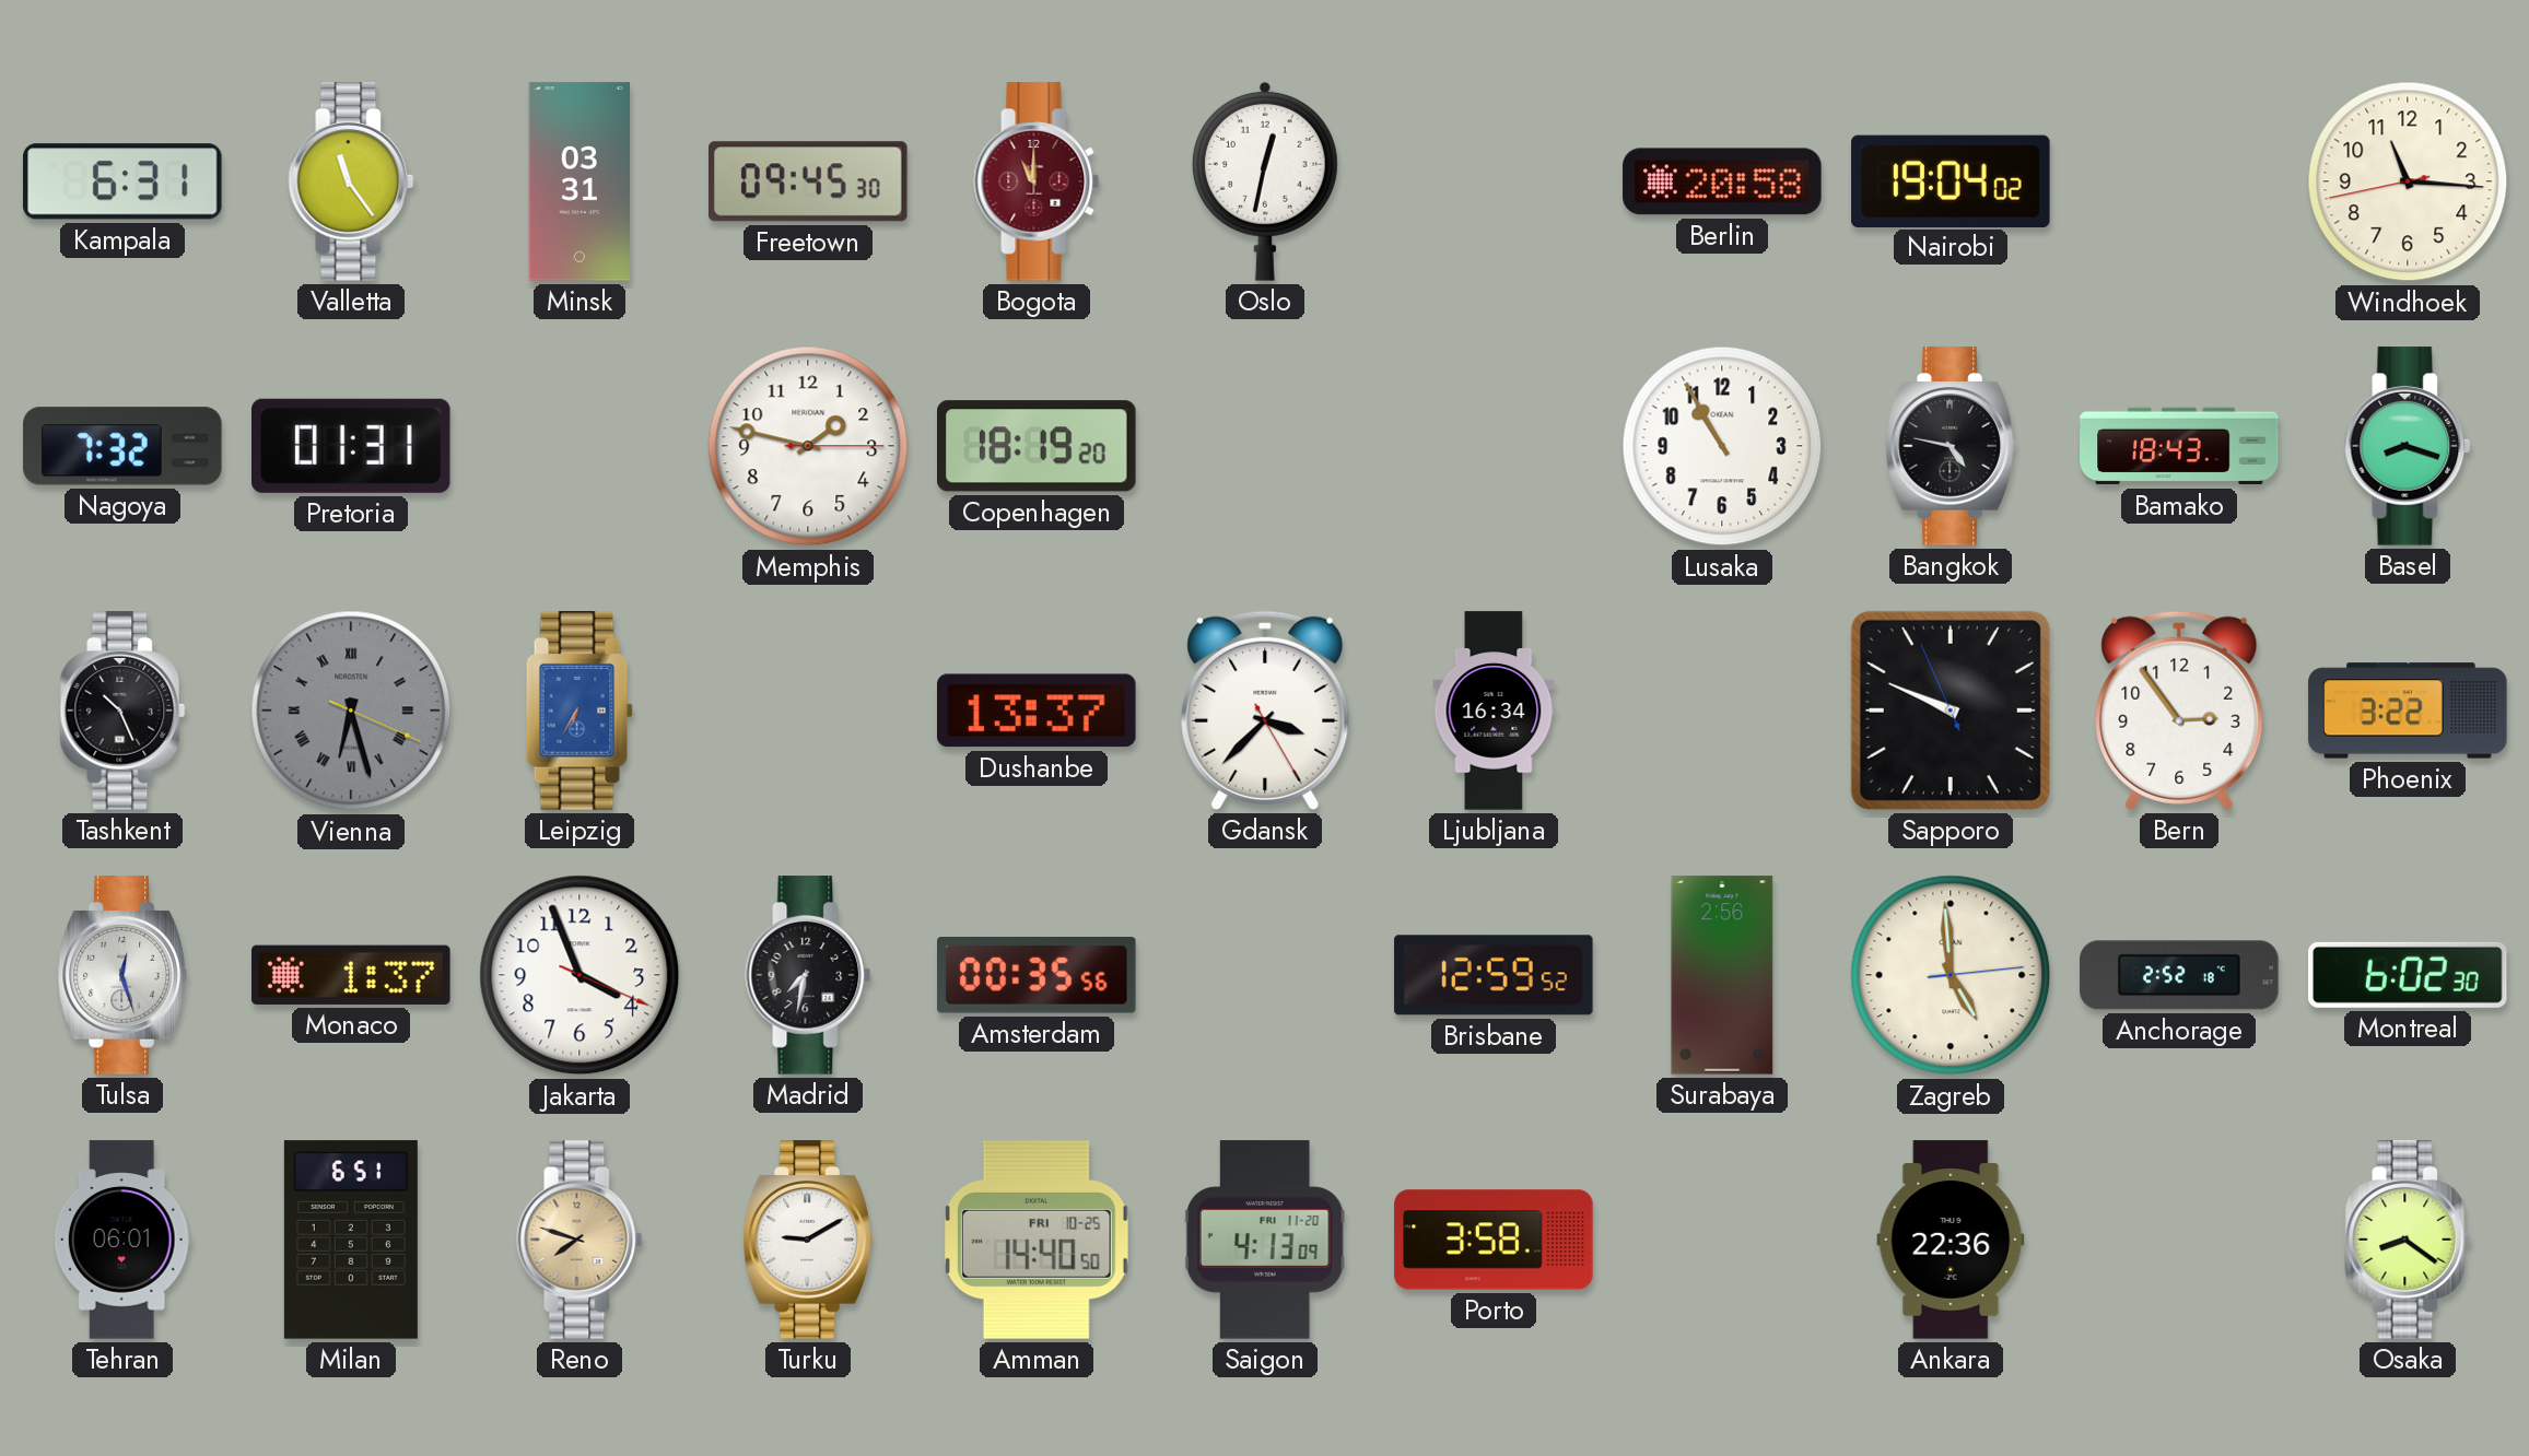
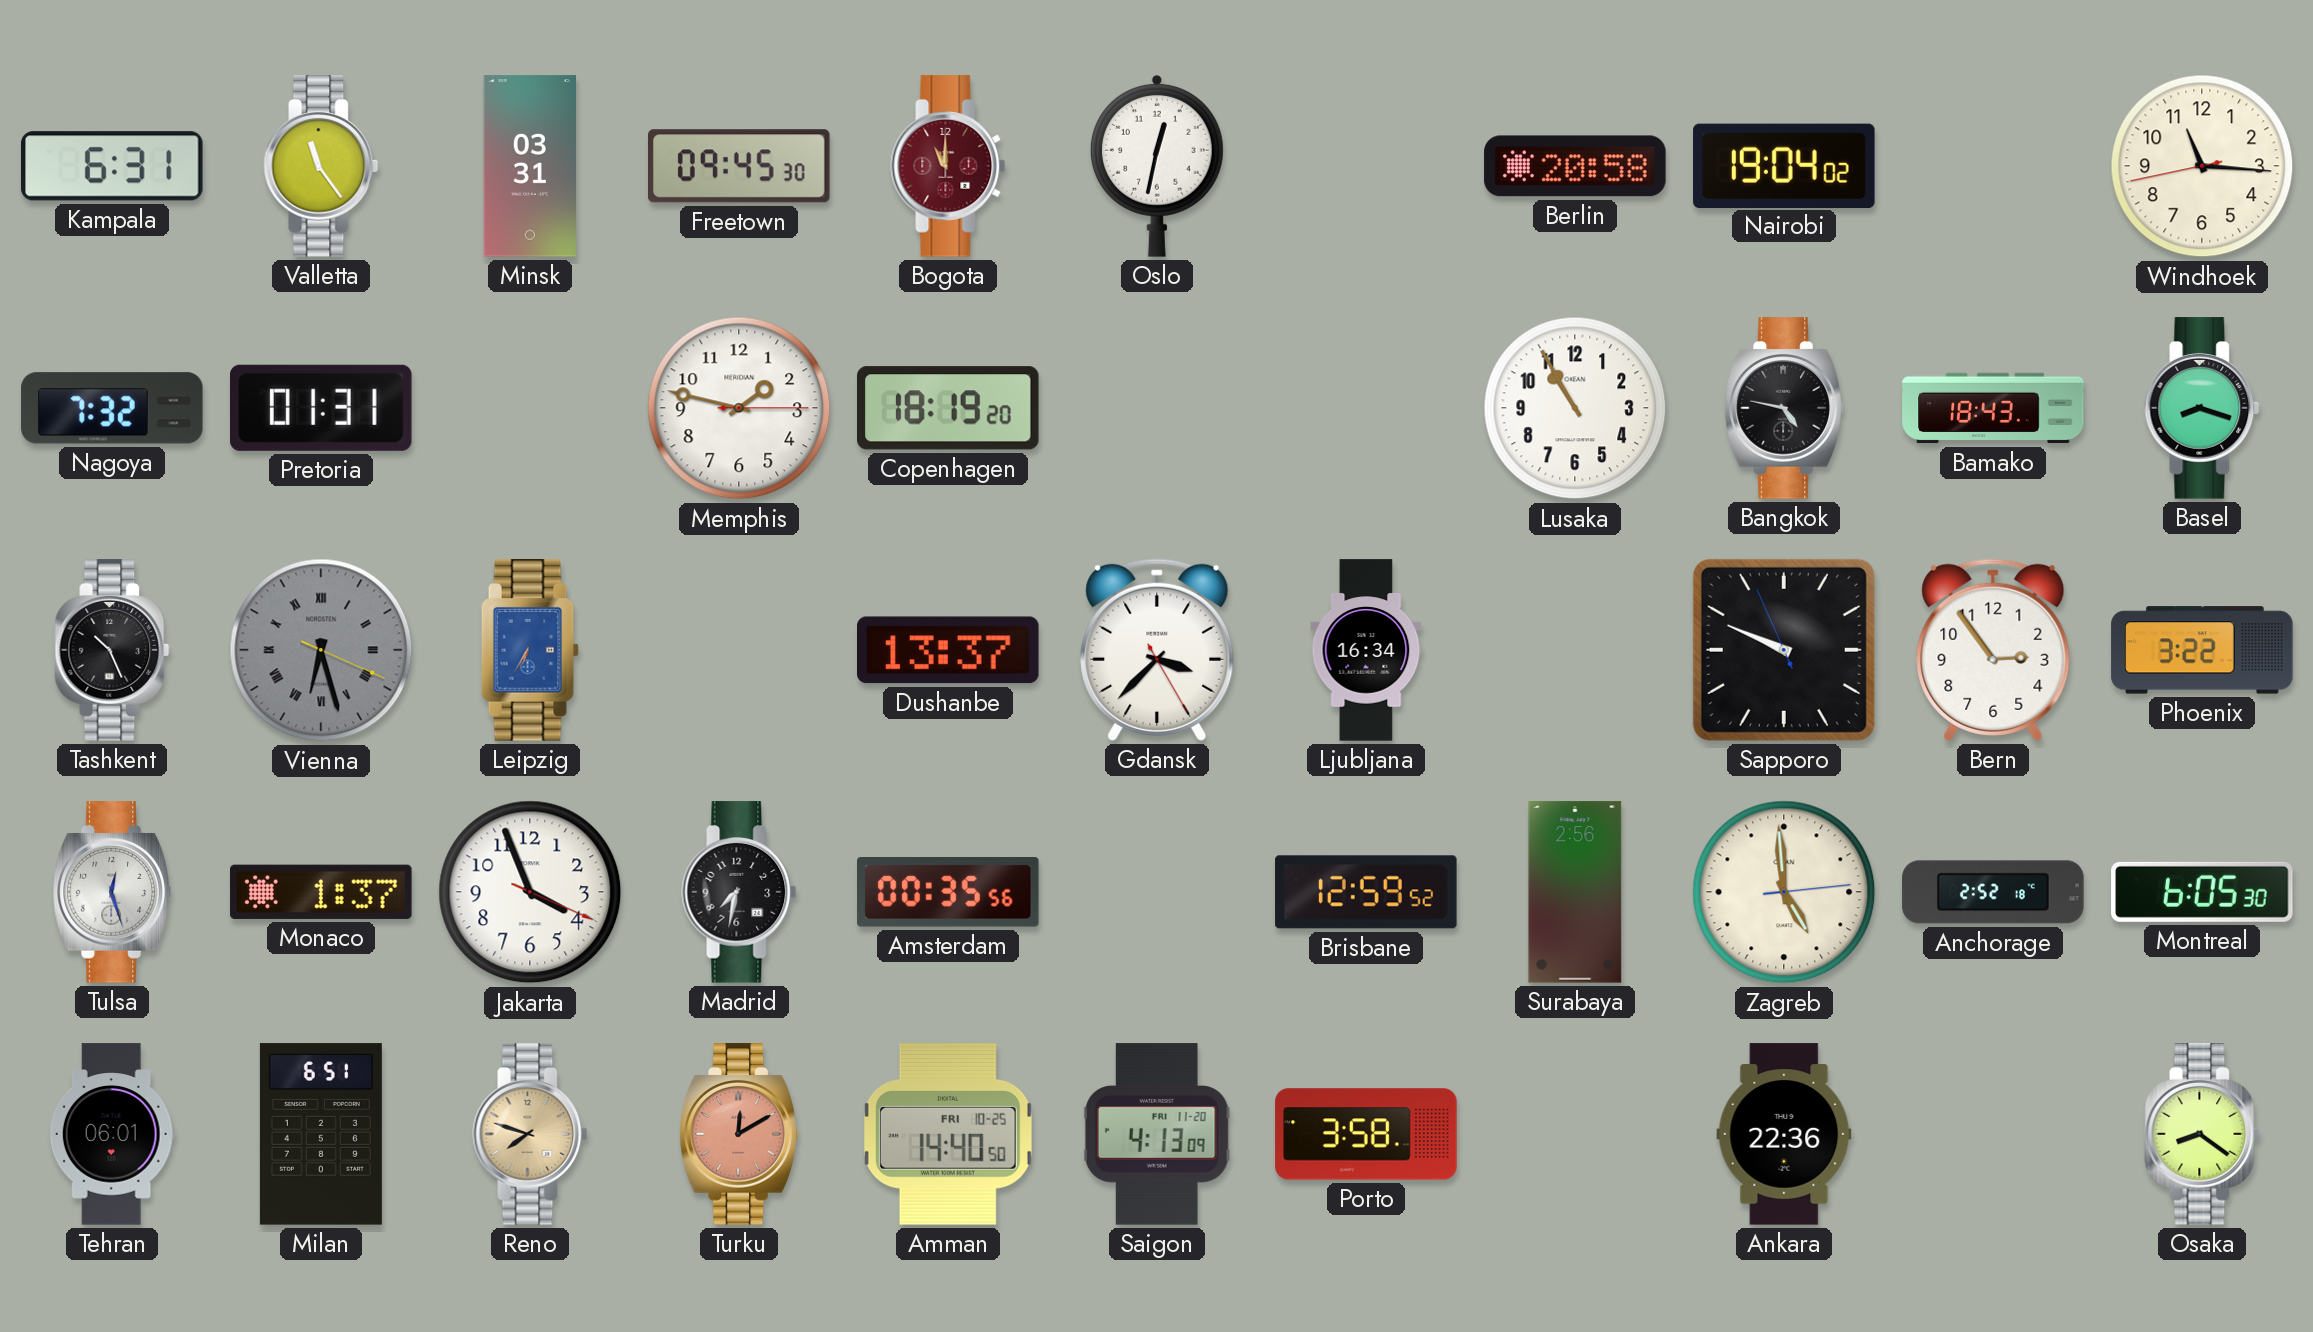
Montreal: 6:02 -> 6:05
Turku: 9:10 -> 12:10
Turku dial: white -> salmon
